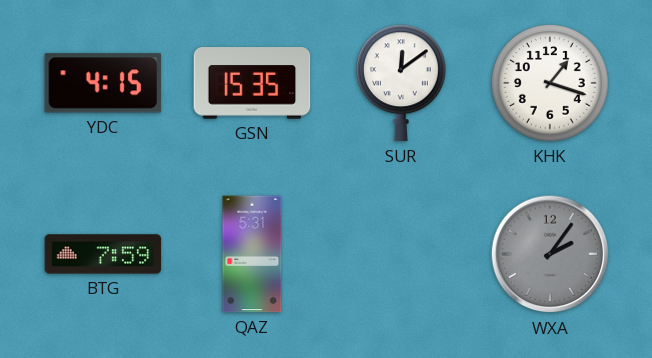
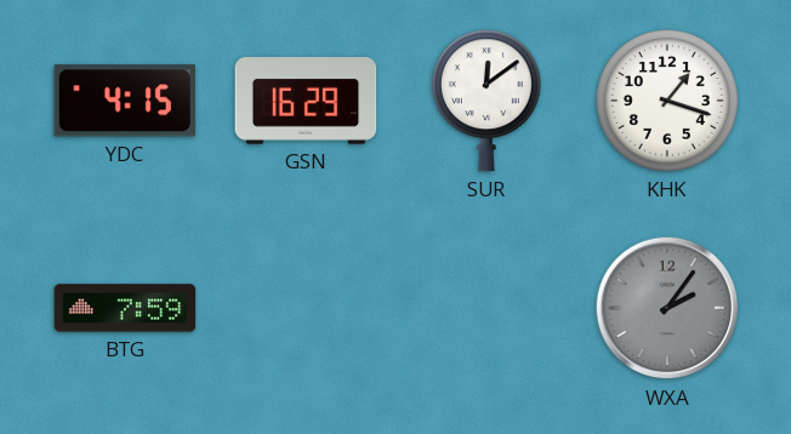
GSN: 15:35 -> 16:29
QAZ: 5:31 -> none
